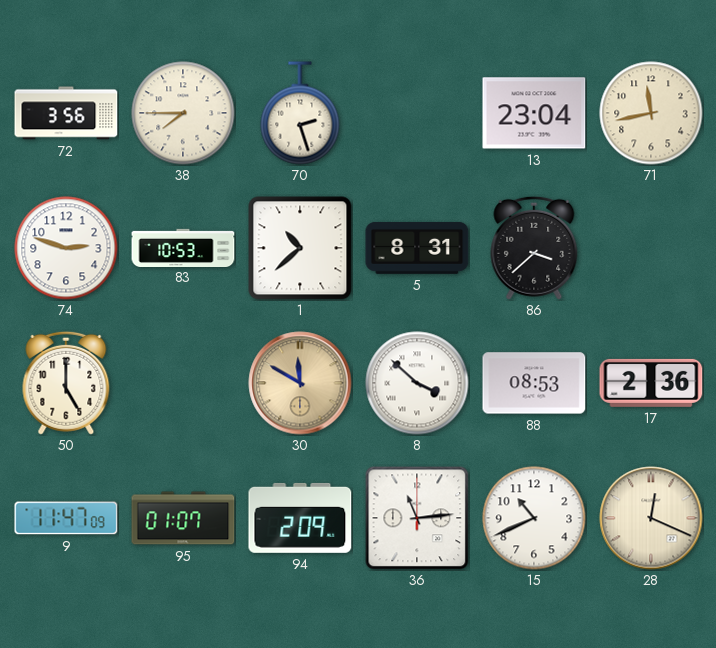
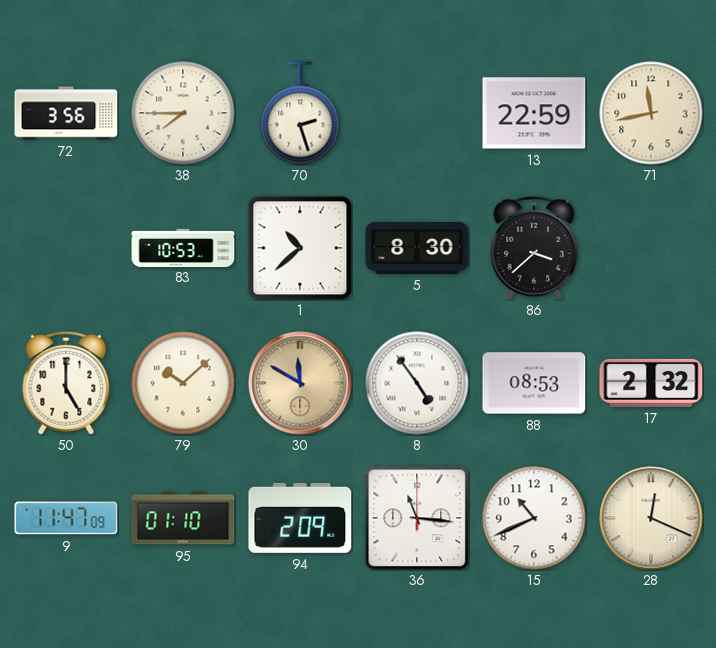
13: 23:04 -> 22:59
74: 2:48 -> none
5: 8:31 -> 8:30
79: none -> 10:08
8: 3:52 -> 4:54
17: 2:36 -> 2:32
95: 01:07 -> 01:10
36: 11:14 -> 11:16
